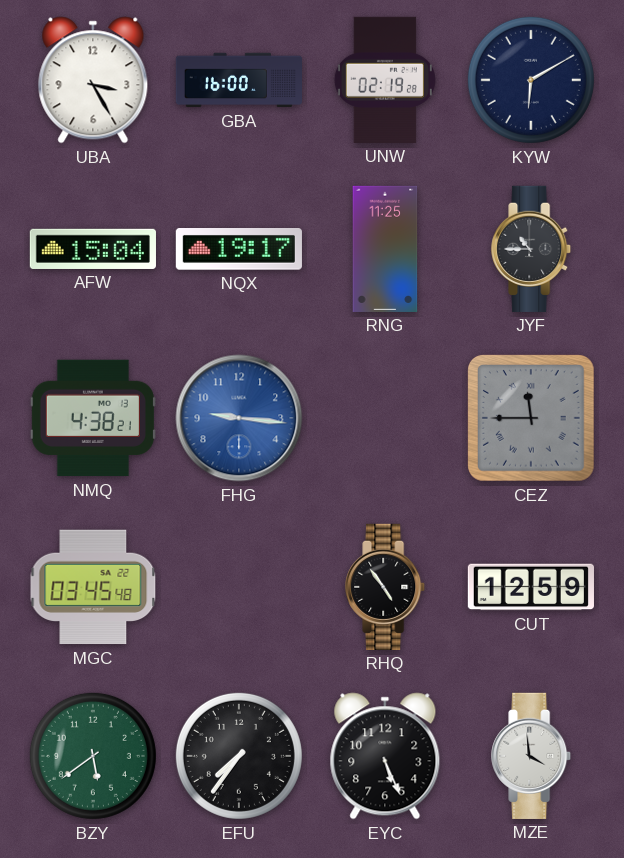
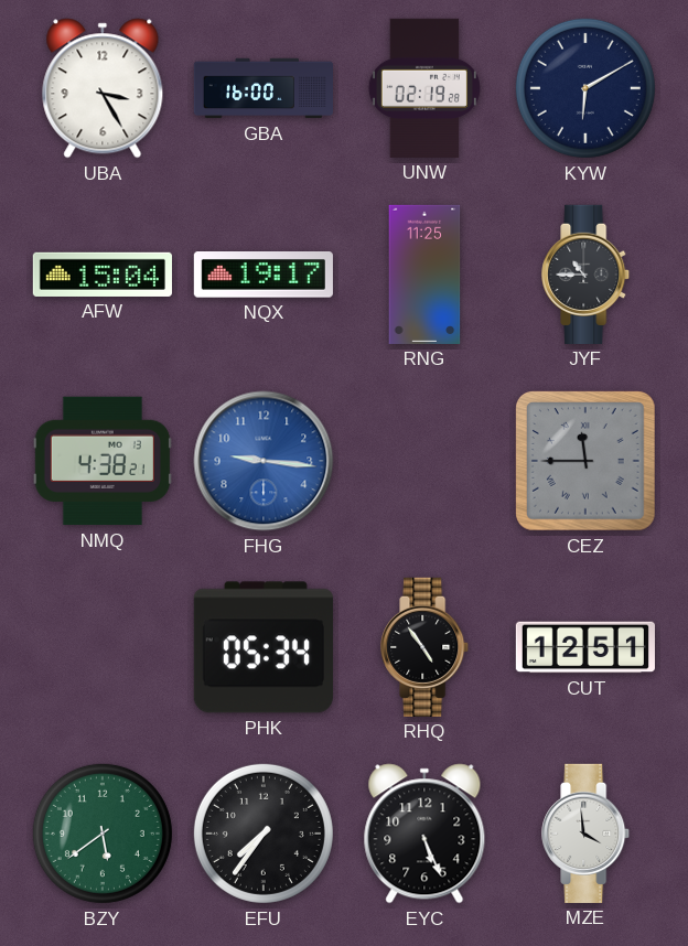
MGC: 03:45 -> none
PHK: none -> 05:34
CUT: 12:59 -> 12:51
